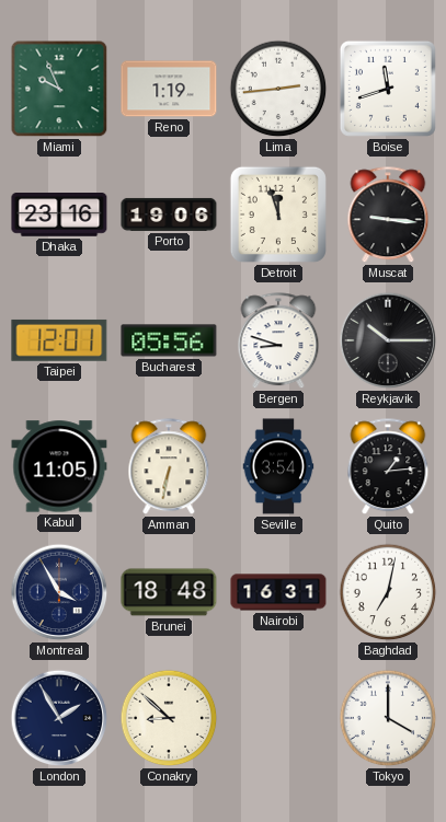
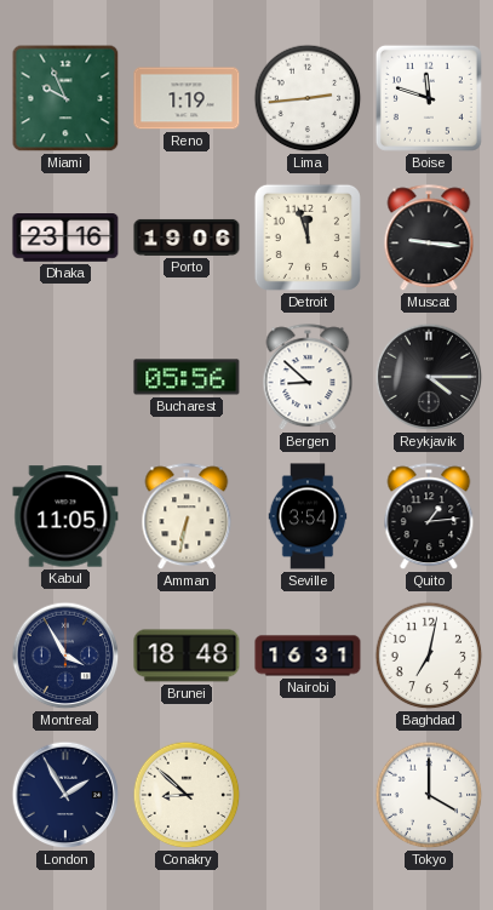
Boise: 11:42 -> 11:48
Taipei: 12:01 -> none
Bergen: 8:48 -> 8:52
Reykjavik: 10:15 -> 4:15
